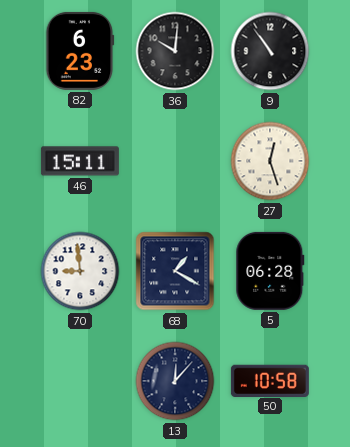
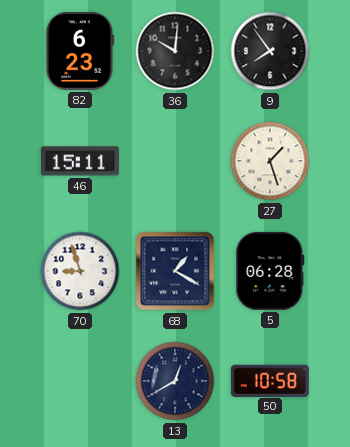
9: 10:54 -> 7:54
27: 12:27 -> 1:27
70: 8:59 -> 8:57
13: 12:07 -> 12:40
